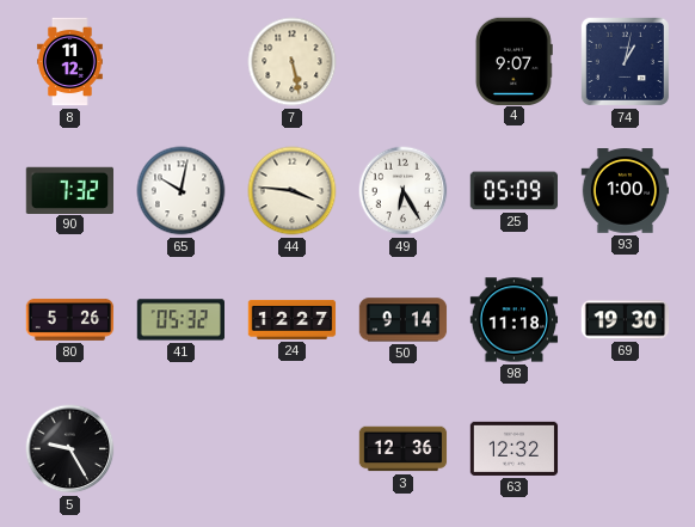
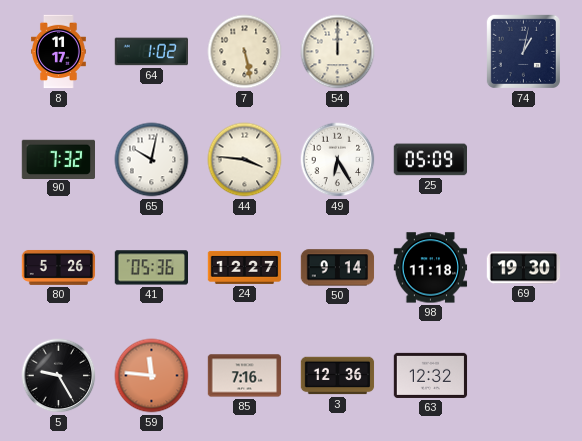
8: 11:12 -> 11:17
64: none -> 1:02
54: none -> 12:00
4: 9:07 -> none
93: 1:00 -> none
41: 05:32 -> 05:36
59: none -> 11:46
85: none -> 7:16
